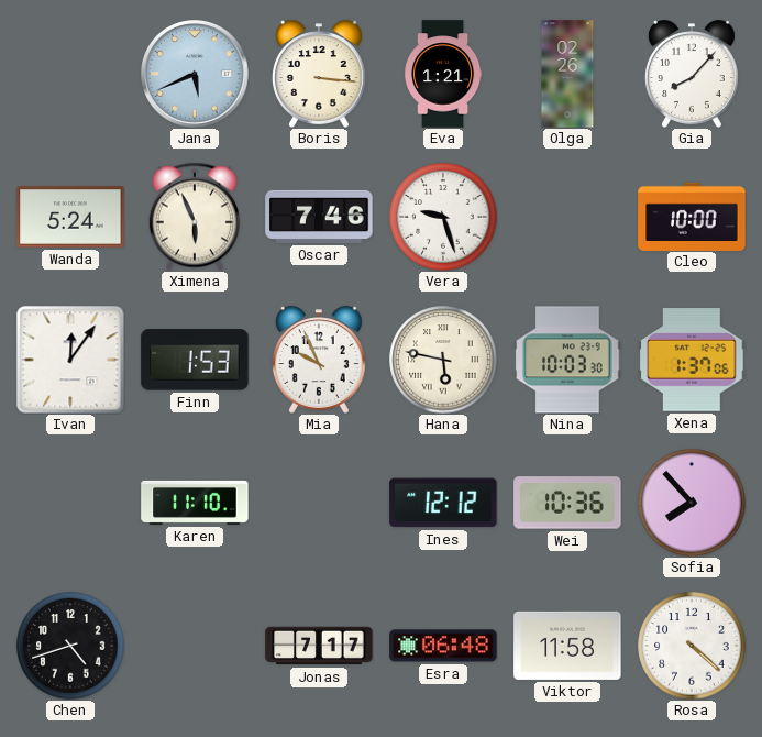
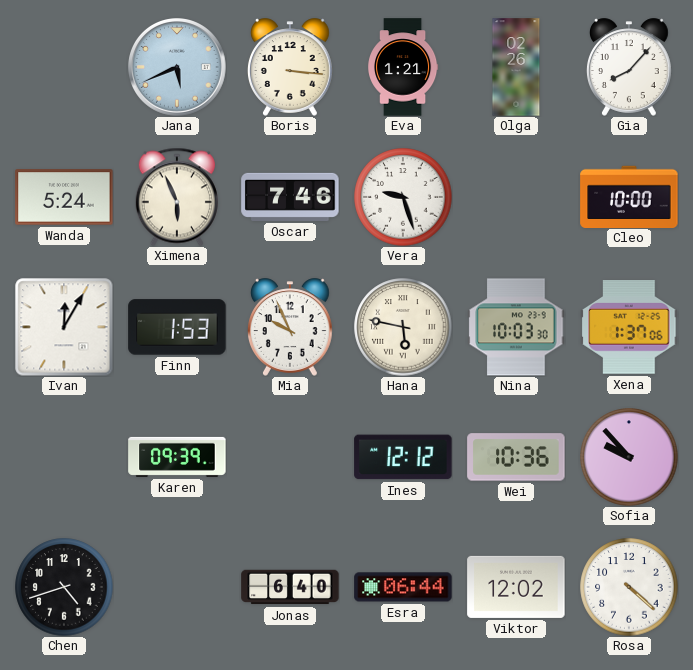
Ivan: 12:06 -> 12:05
Karen: 11:10 -> 09:39
Sofia: 7:53 -> 9:53
Jonas: 7:17 -> 6:40
Esra: 06:48 -> 06:44
Viktor: 11:58 -> 12:02
